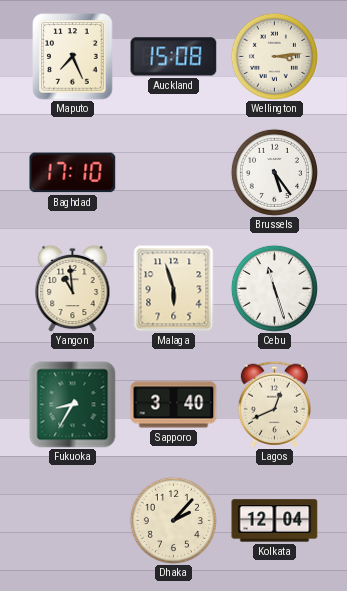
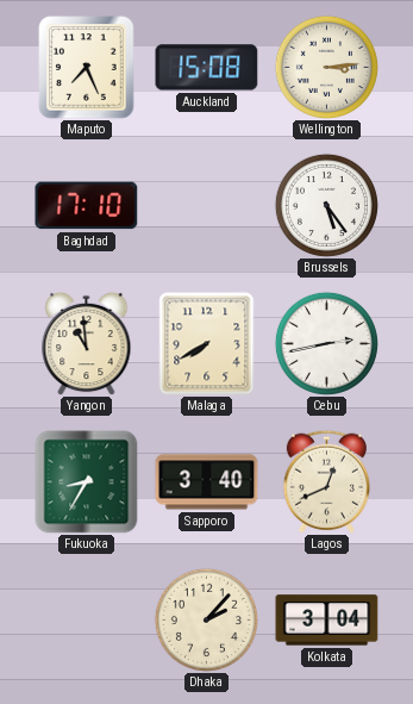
Malaga: 5:57 -> 7:40
Cebu: 11:27 -> 2:43
Kolkata: 12:04 -> 3:04
